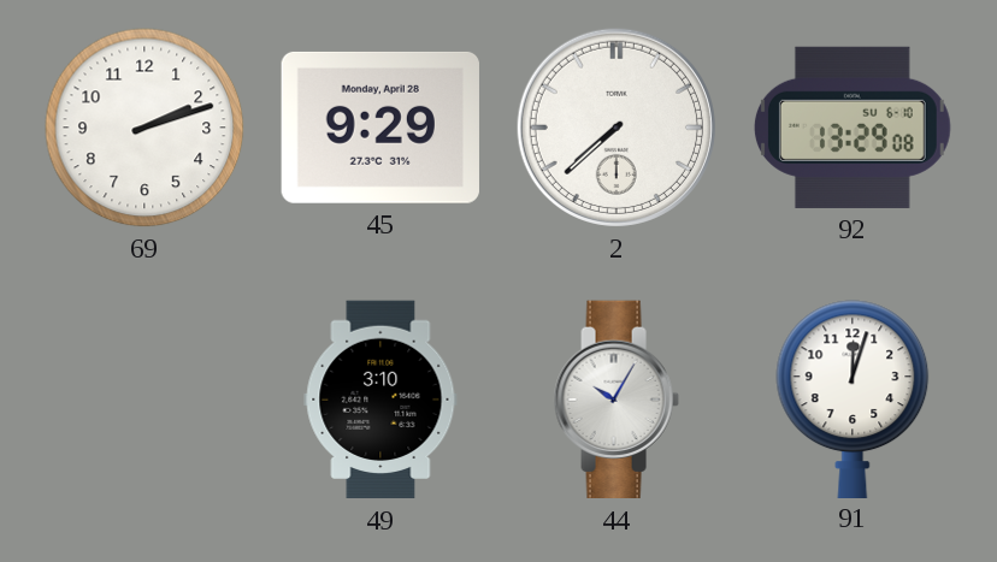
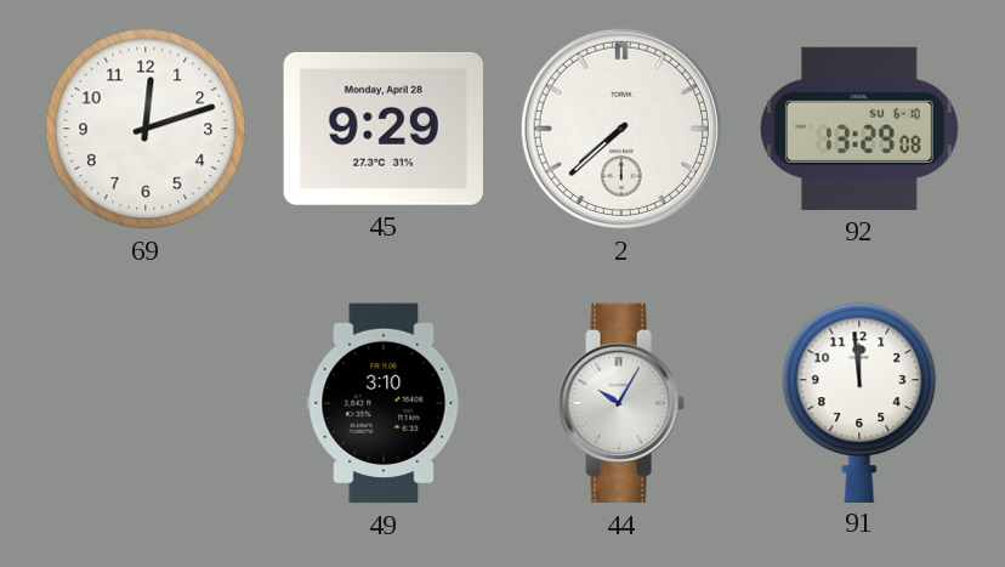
69: 2:12 -> 12:12
91: 12:03 -> 11:59
